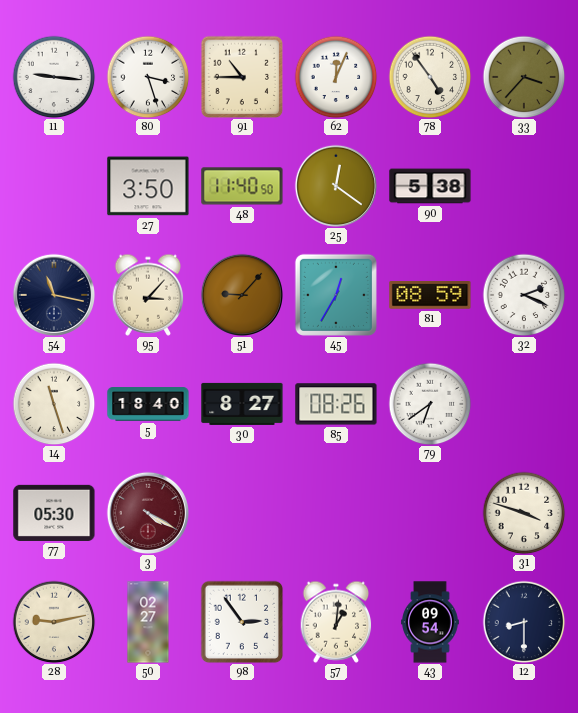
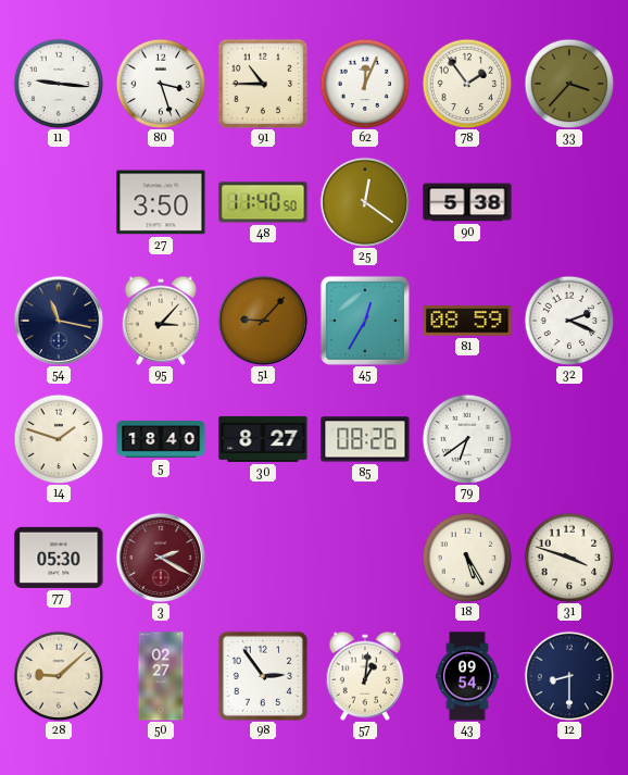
78: 4:54 -> 1:54
14: 11:27 -> 1:48
3: 4:20 -> 2:20
18: none -> 5:25
28: 9:13 -> 9:08
